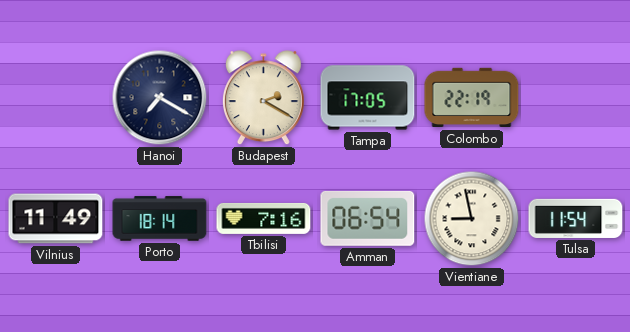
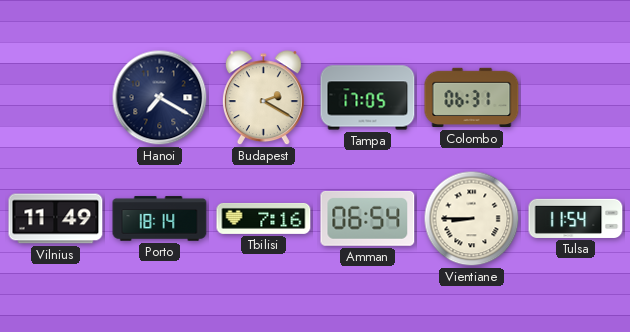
Colombo: 22:19 -> 06:31
Vientiane: 8:58 -> 8:45
